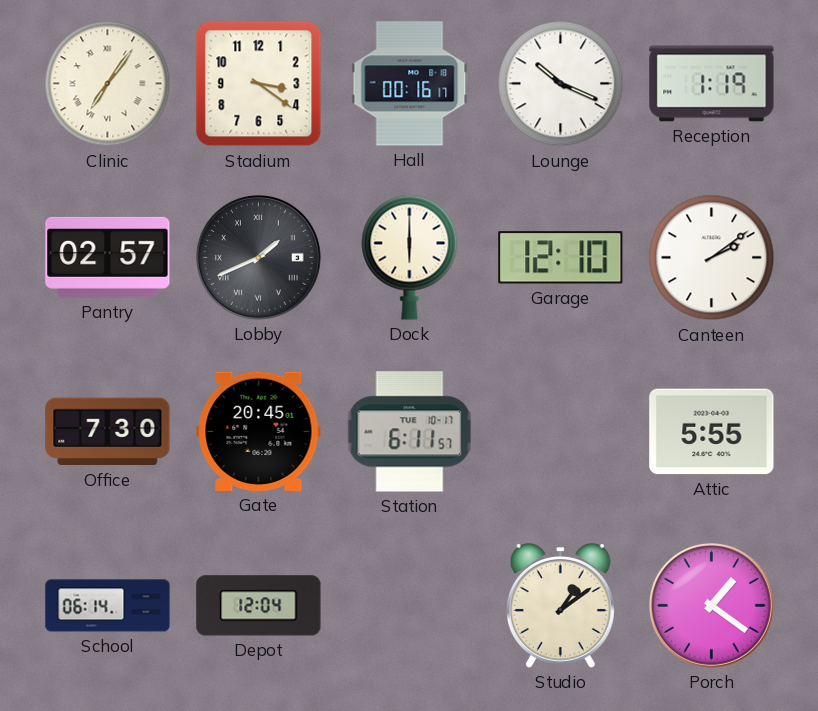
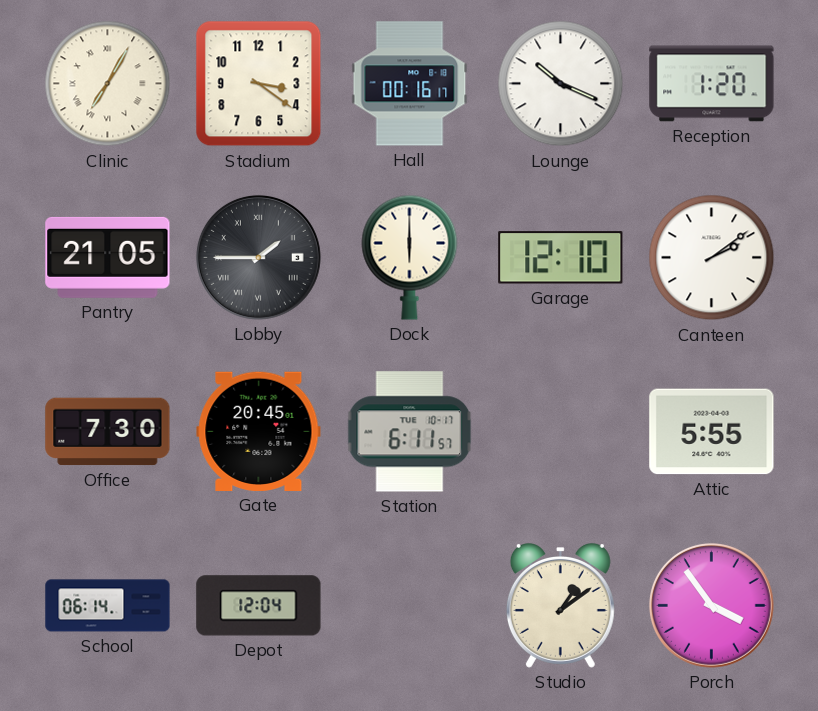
Clinic: 7:06 -> 7:05
Reception: 1:19 -> 1:20
Pantry: 02:57 -> 21:05
Lobby: 1:41 -> 1:45
Porch: 1:21 -> 3:54
